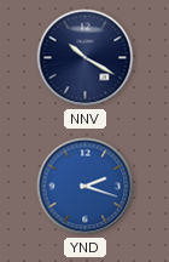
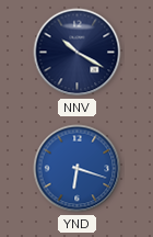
YND: 2:18 -> 6:18
